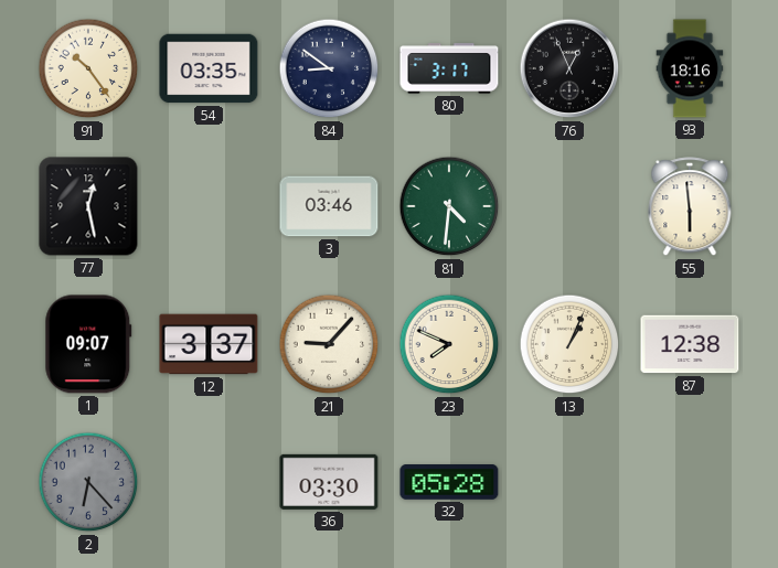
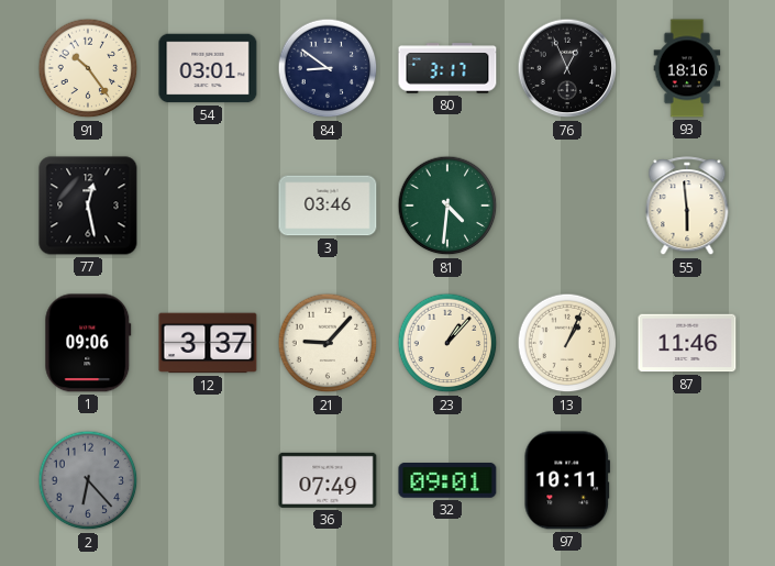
54: 03:35 -> 03:01
1: 09:07 -> 09:06
23: 7:49 -> 1:07
87: 12:38 -> 11:46
36: 03:30 -> 07:49
32: 05:28 -> 09:01
97: none -> 10:11
